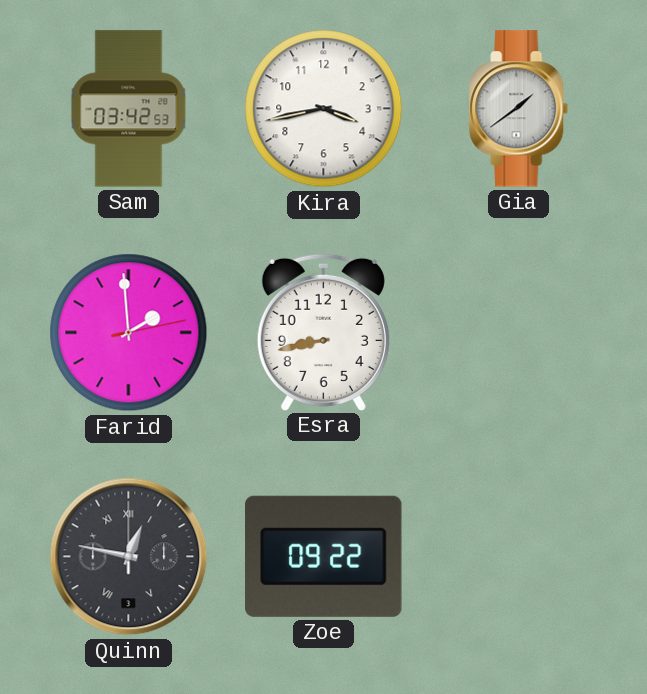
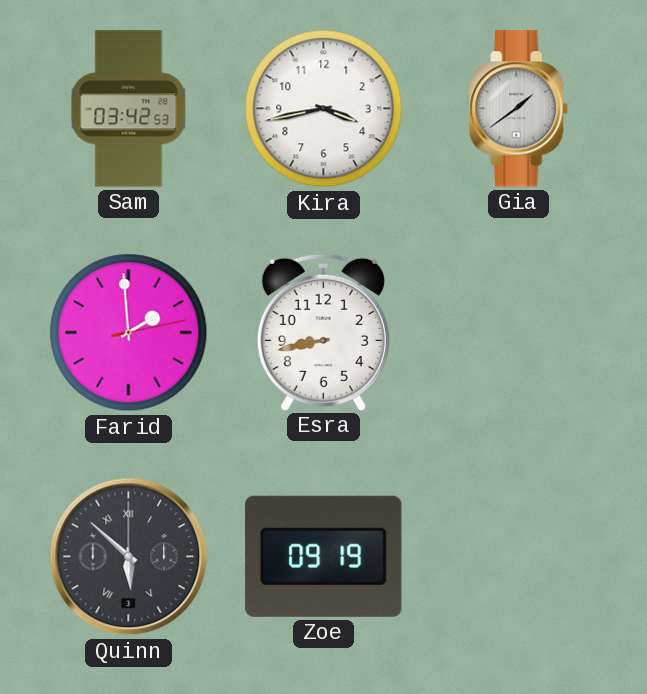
Quinn: 12:47 -> 5:52
Zoe: 09:22 -> 09:19
